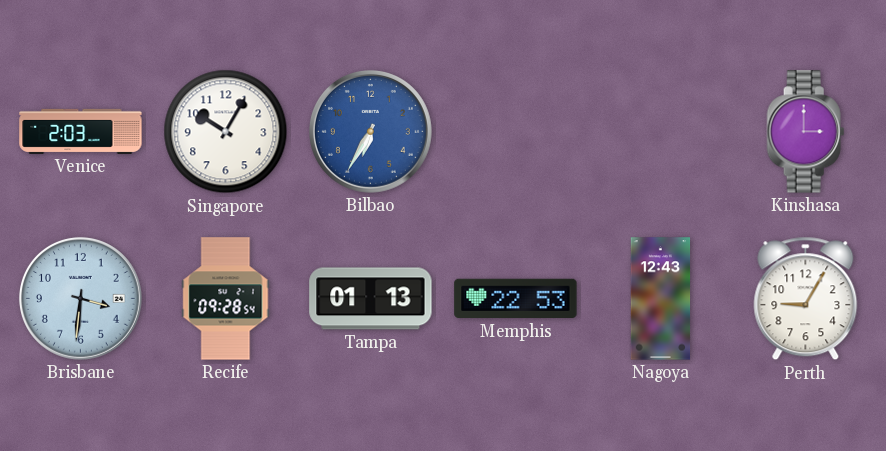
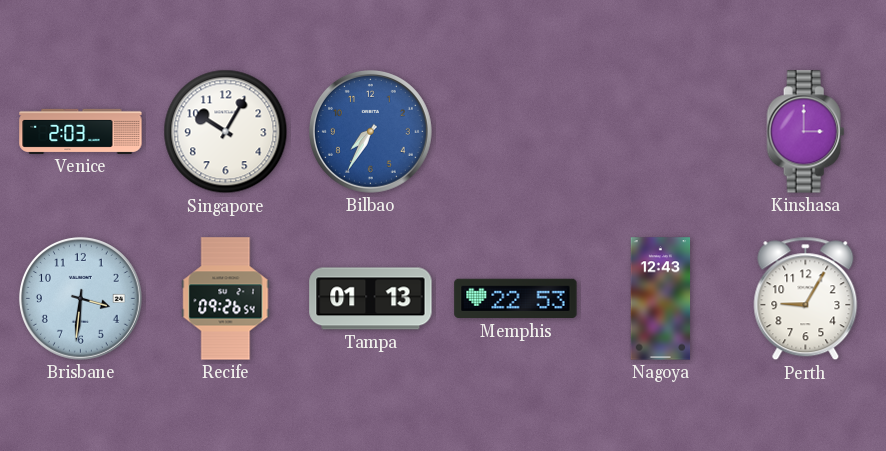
Bilbao: 6:35 -> 7:35
Recife: 09:28 -> 09:26
